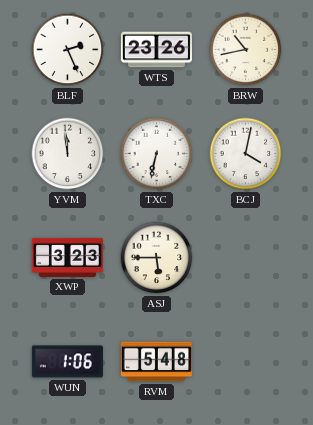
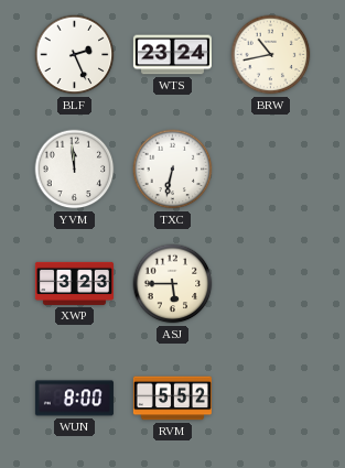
WTS: 23:26 -> 23:24
BCJ: 4:02 -> none
WUN: 1:06 -> 8:00
RVM: 5:48 -> 5:52
